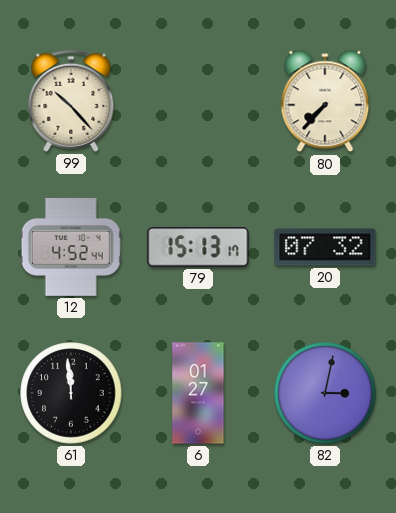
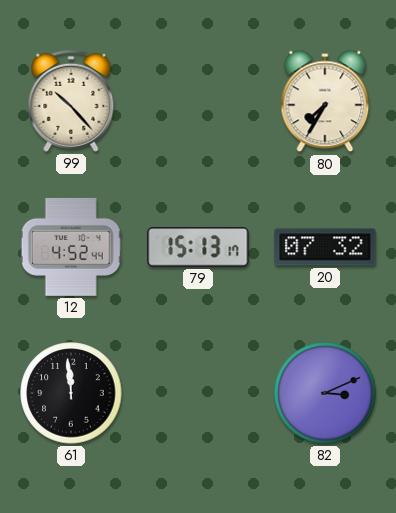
80: 7:37 -> 7:35
6: 01:27 -> none
82: 3:02 -> 3:11
